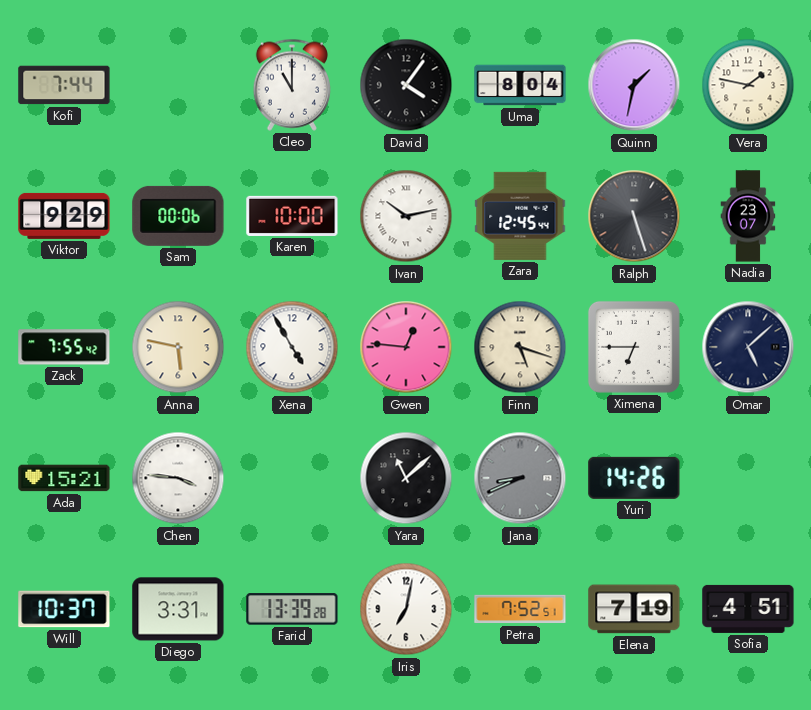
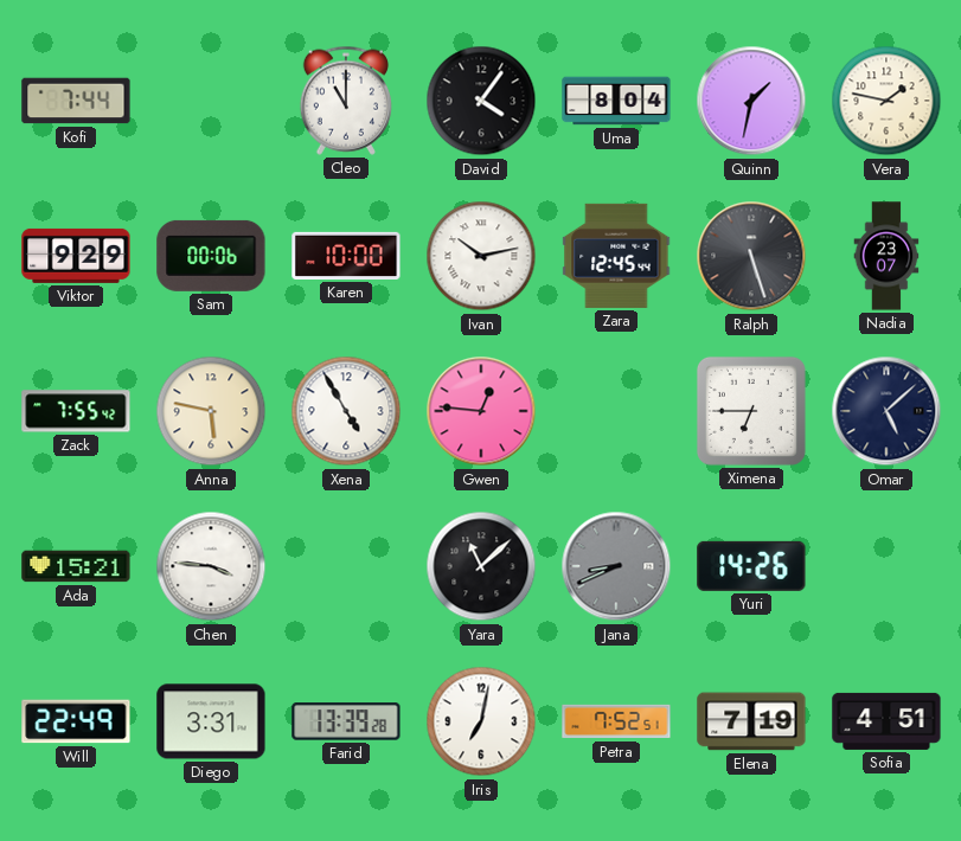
Finn: 5:18 -> none
Will: 10:37 -> 22:49
